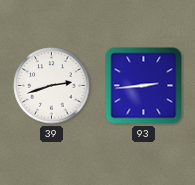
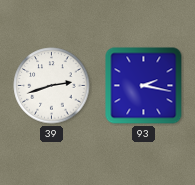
93: 2:44 -> 2:17
